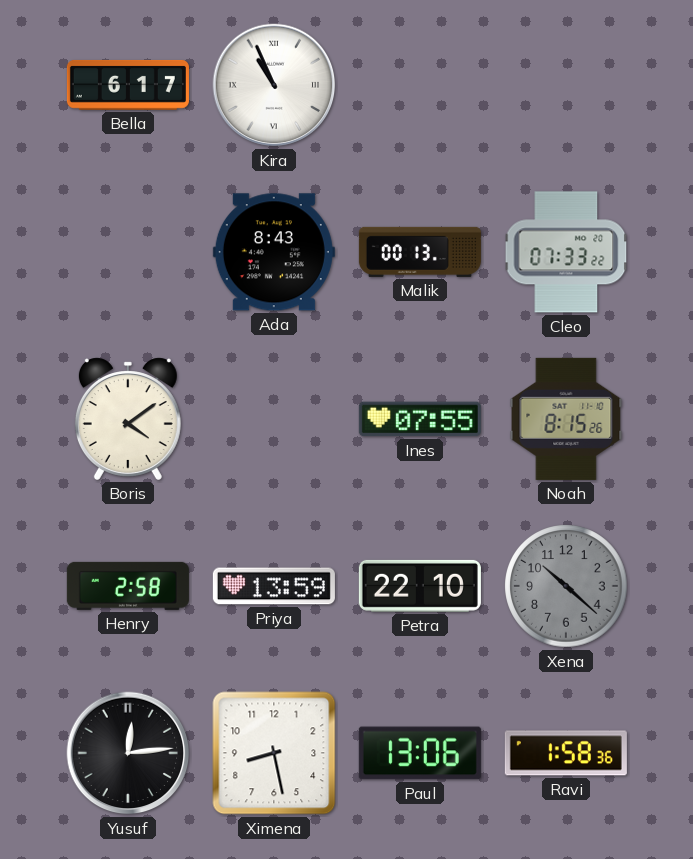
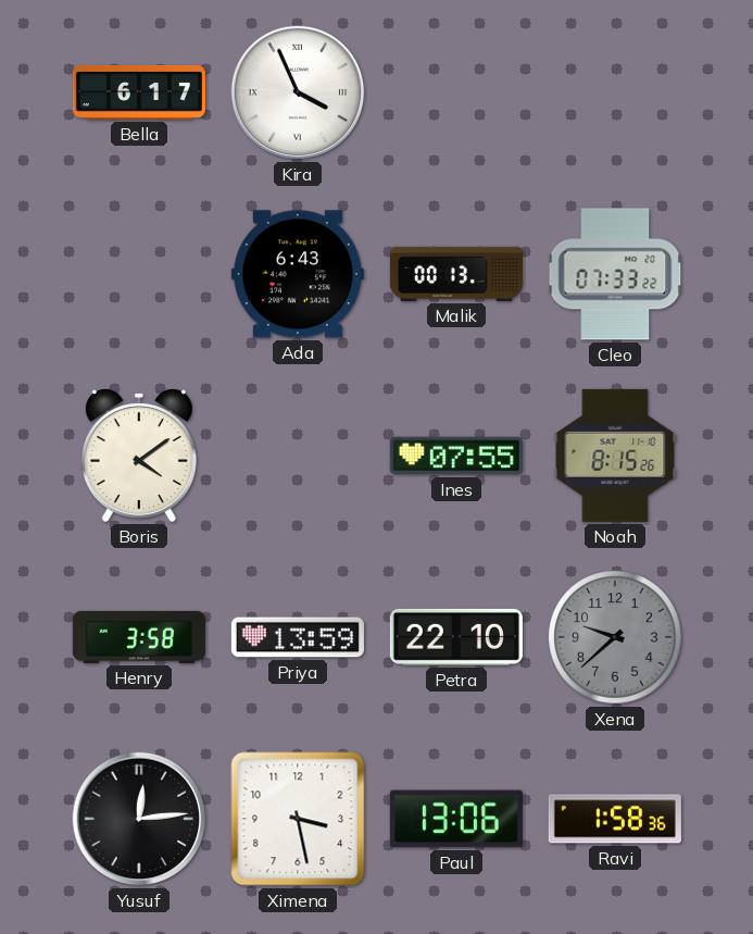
Kira: 10:56 -> 3:56
Ada: 8:43 -> 6:43
Henry: 2:58 -> 3:58
Xena: 10:22 -> 9:38
Ximena: 8:28 -> 3:28
